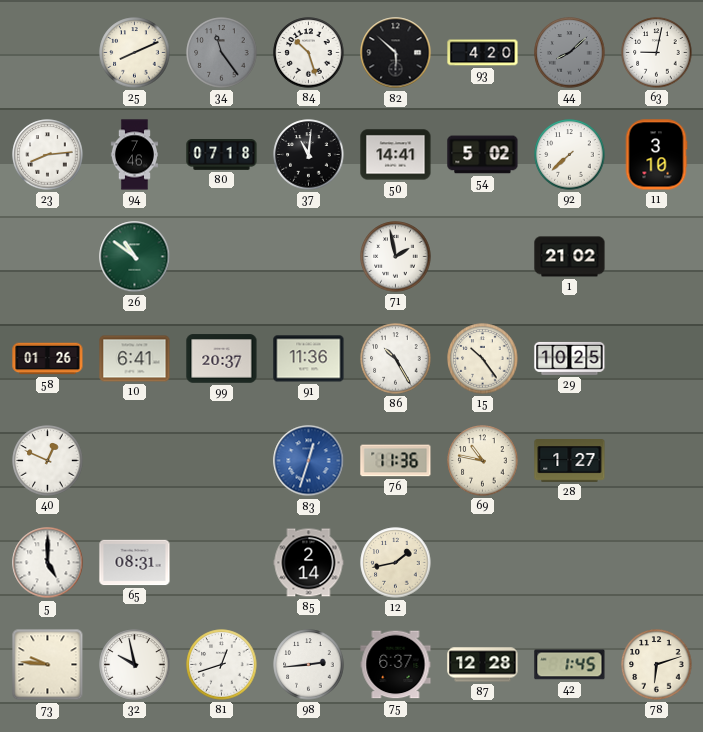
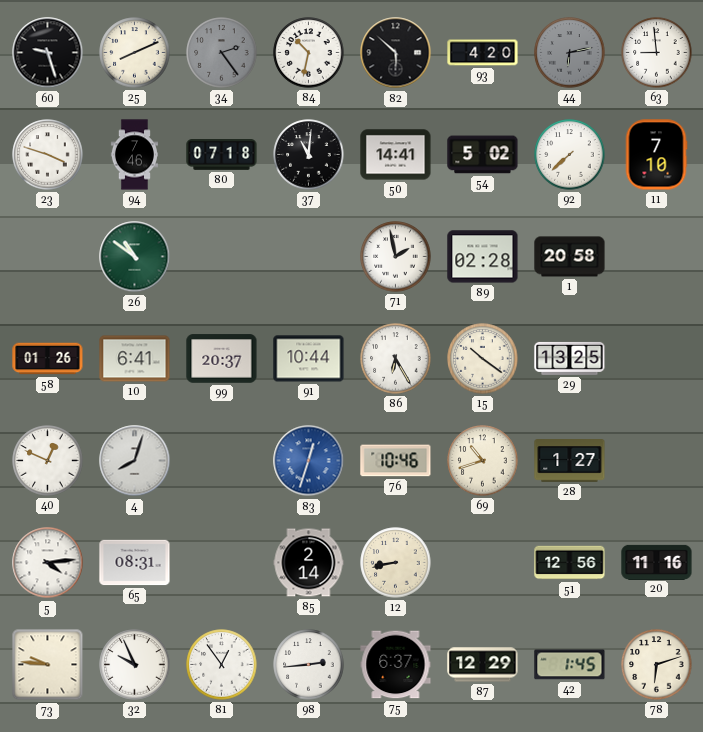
60: none -> 9:27
34: 11:24 -> 2:24
84: 10:27 -> 10:32
44: 8:08 -> 6:13
63: 9:02 -> 8:59
23: 8:14 -> 3:48
11: 3:10 -> 7:10
89: none -> 02:28
1: 21:02 -> 20:58
91: 11:36 -> 10:44
86: 10:25 -> 6:25
15: 10:24 -> 10:21
29: 10:25 -> 13:25
4: none -> 8:03
76: 11:36 -> 10:46
69: 10:47 -> 10:42
5: 5:00 -> 4:14
12: 1:43 -> 8:43
51: none -> 12:56
20: none -> 11:16
32: 9:58 -> 9:56
81: 12:42 -> 12:54
87: 12:28 -> 12:29
